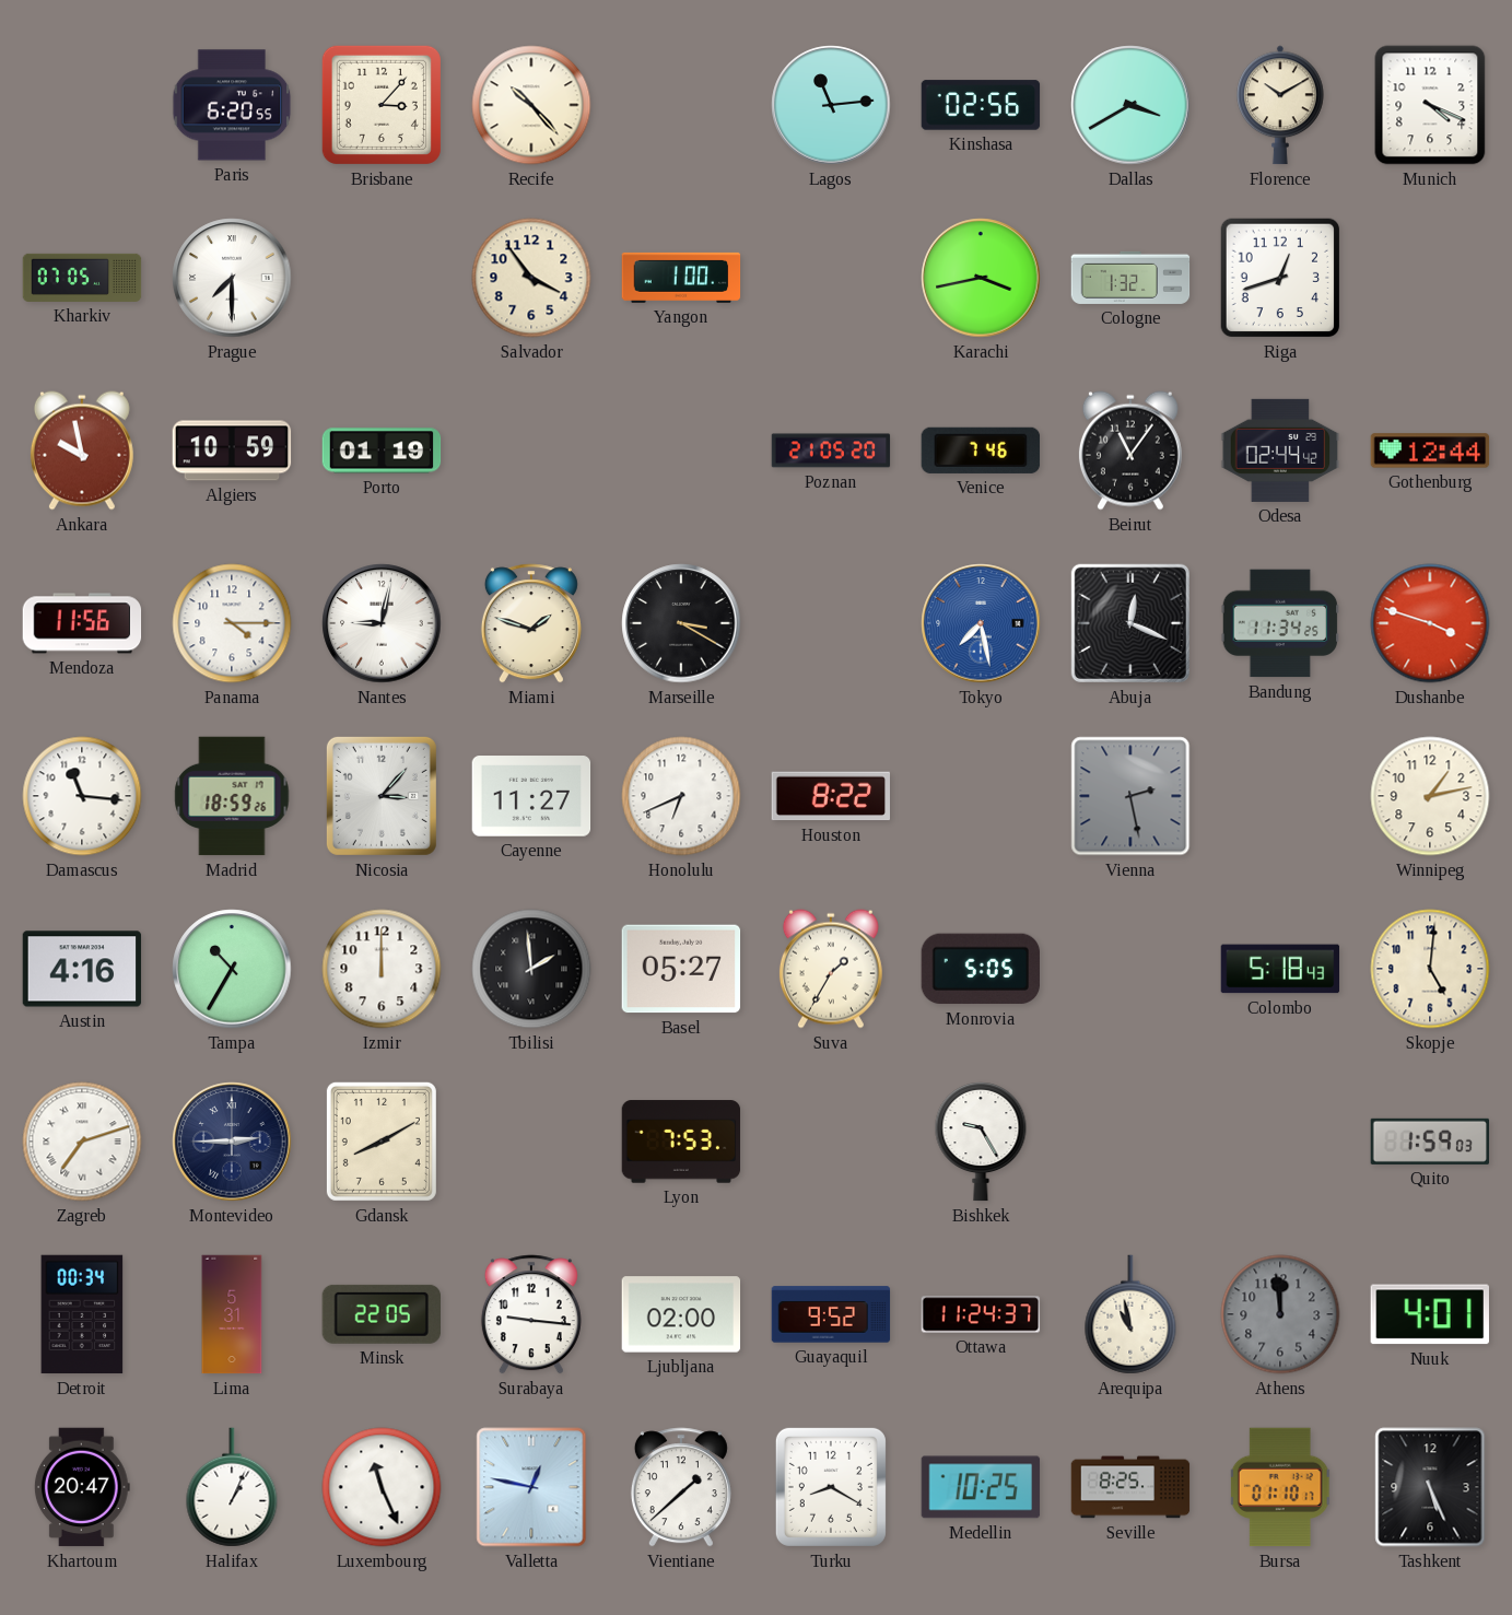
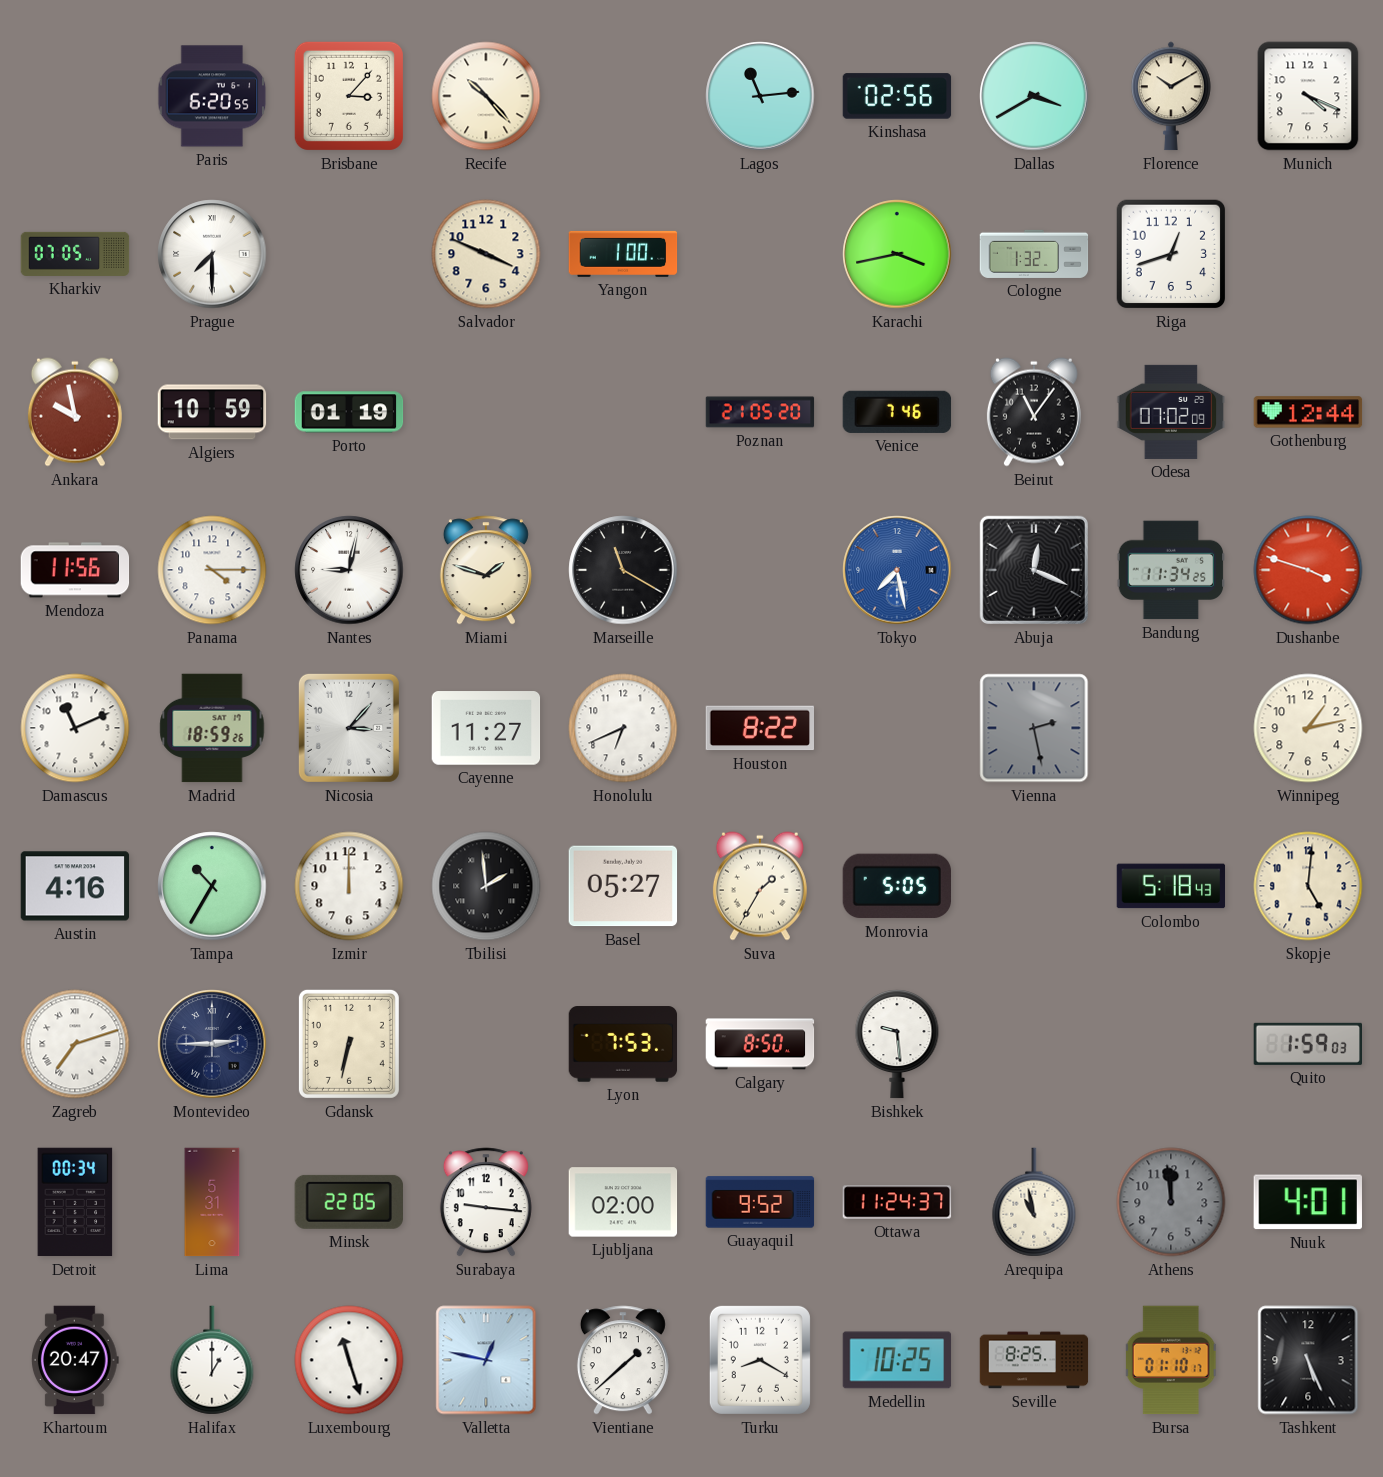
Salvador: 3:54 -> 3:49
Odesa: 02:44 -> 07:02
Marseille: 3:20 -> 11:20
Damascus: 11:16 -> 11:11
Gdansk: 8:10 -> 6:32
Calgary: none -> 8:50
Bishkek: 9:25 -> 9:29
Halifax: 1:04 -> 1:00
Luxembourg: 11:26 -> 11:27
